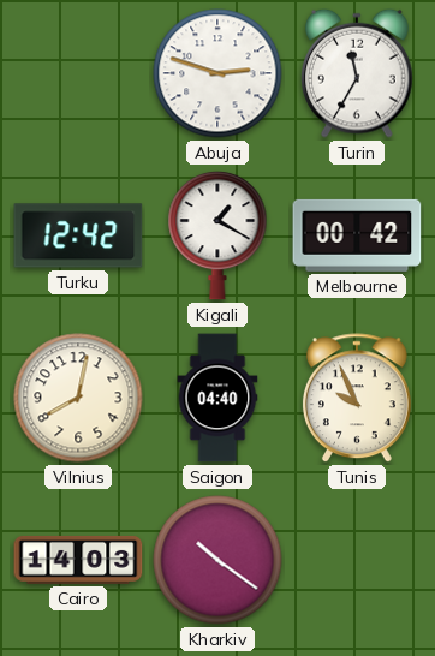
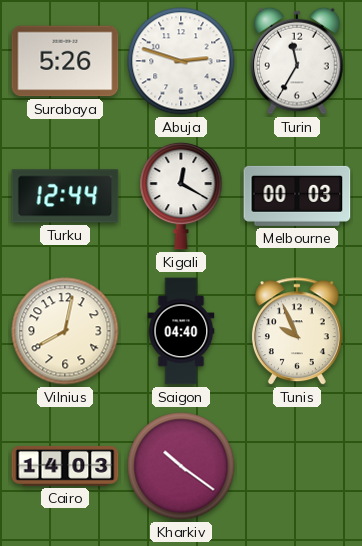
Surabaya: none -> 5:26
Turku: 12:42 -> 12:44
Kigali: 1:20 -> 12:20
Melbourne: 00:42 -> 00:03
